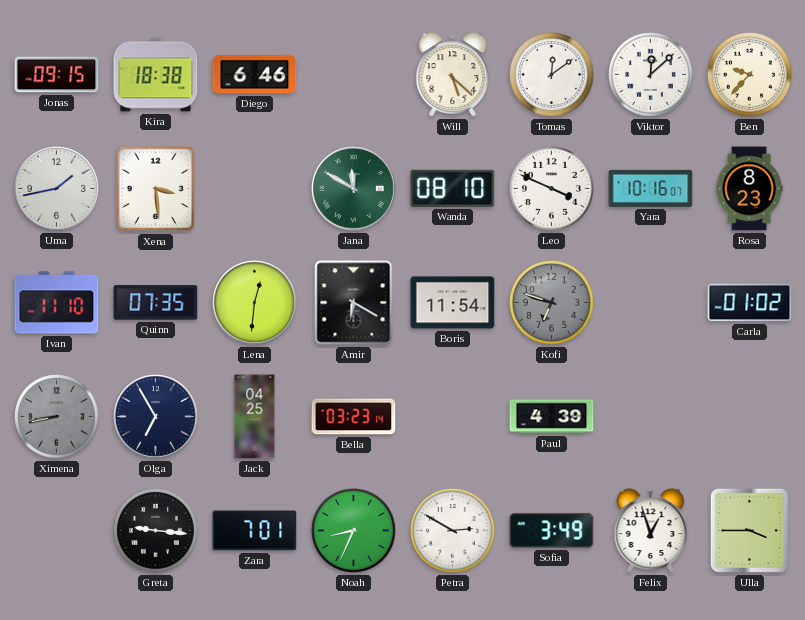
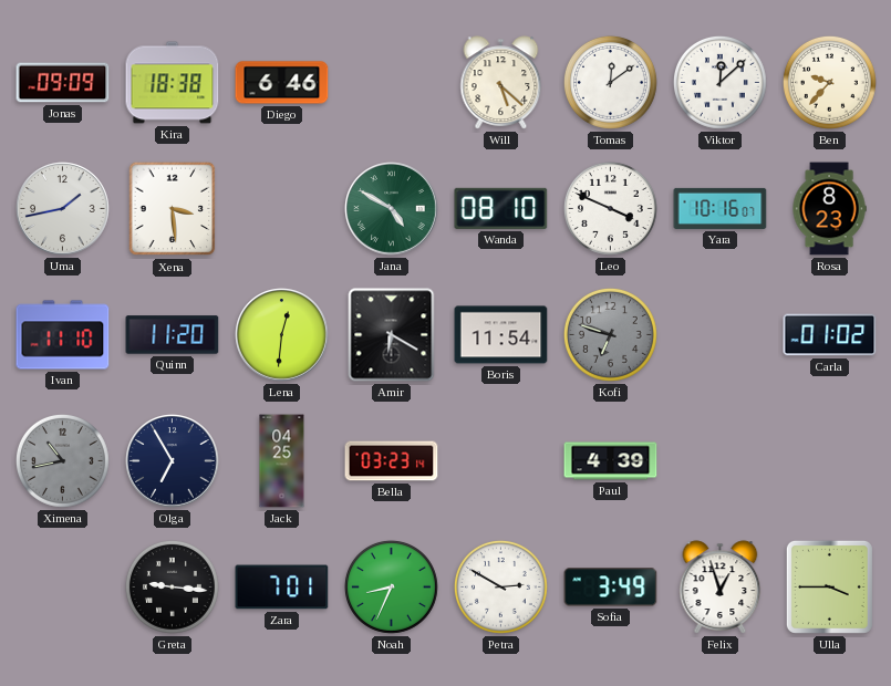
Jonas: 09:15 -> 09:09
Jana: 11:50 -> 4:50
Quinn: 07:35 -> 11:20
Ximena: 8:43 -> 10:43
